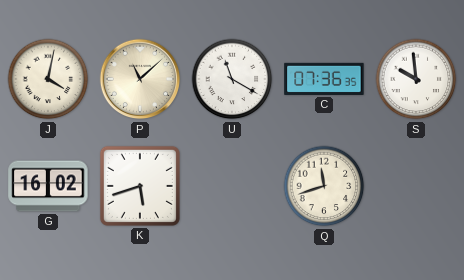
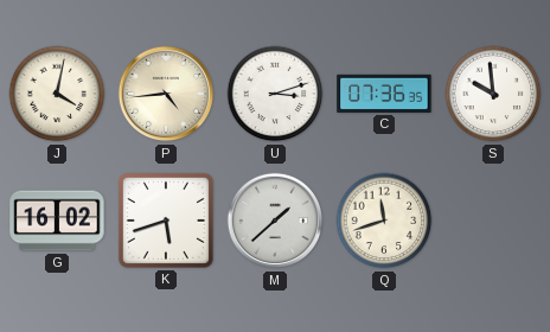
P: 11:08 -> 4:44
U: 11:20 -> 3:12
M: none -> 1:38
